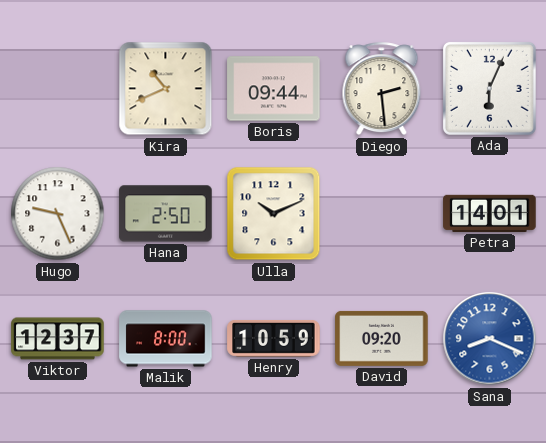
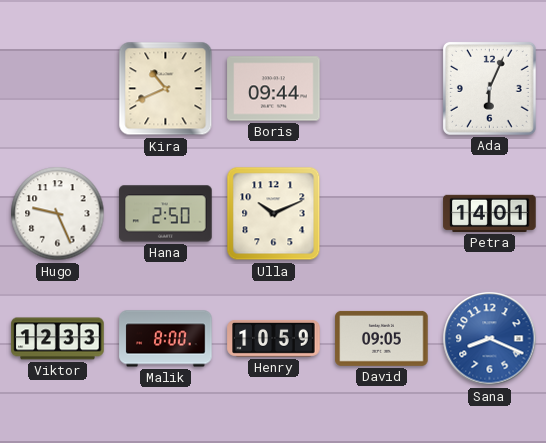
Diego: 2:29 -> none
Viktor: 12:37 -> 12:33
David: 09:20 -> 09:05
